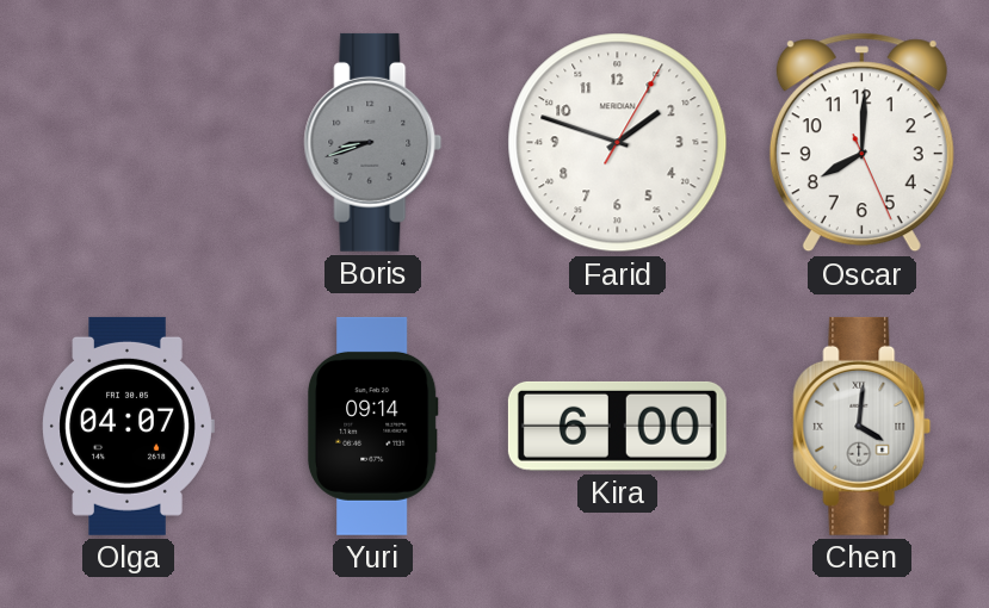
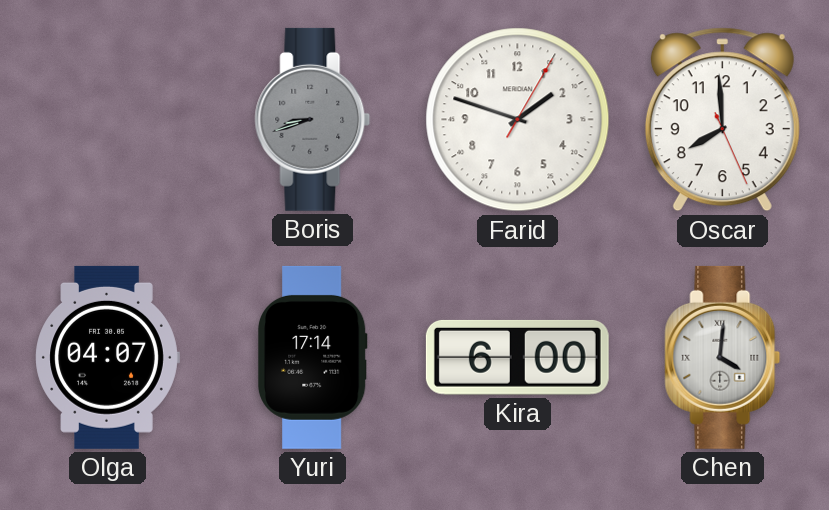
Oscar: 8:00 -> 7:59
Yuri: 09:14 -> 17:14
